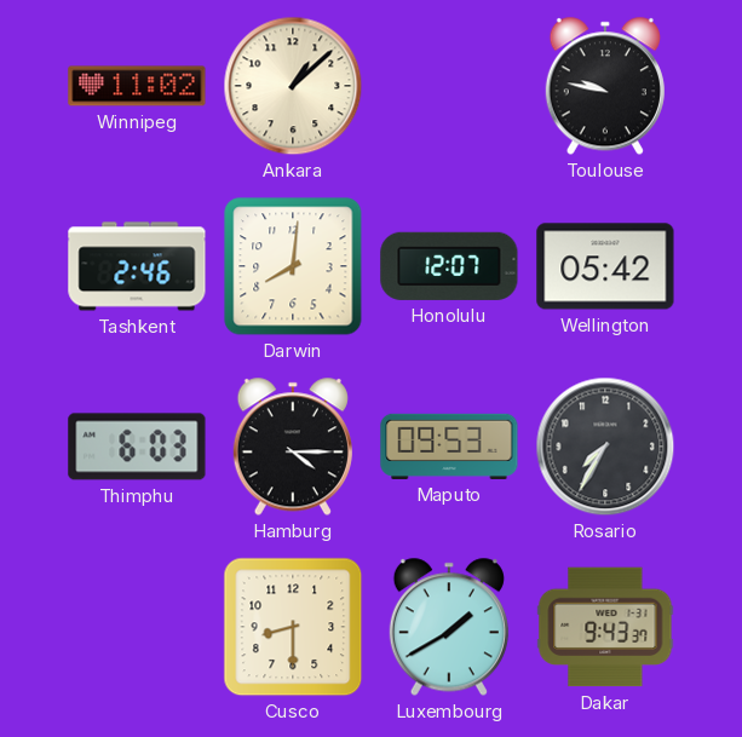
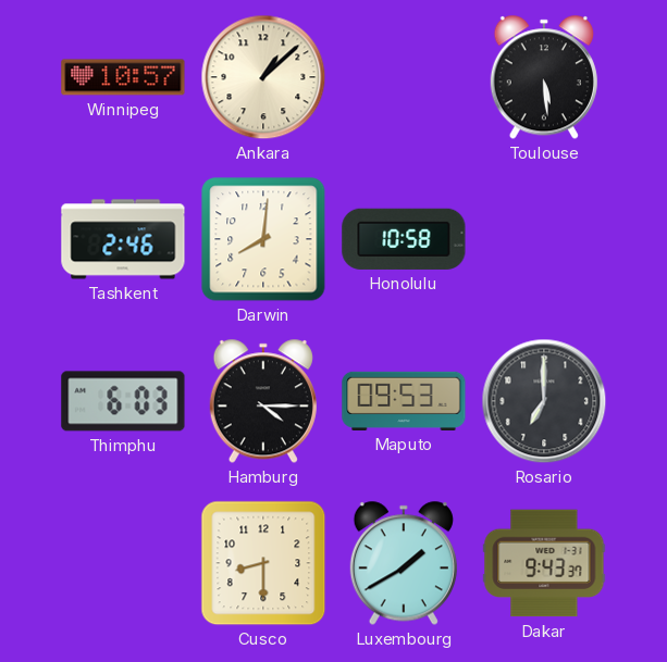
Winnipeg: 11:02 -> 10:57
Toulouse: 9:47 -> 5:29
Honolulu: 12:07 -> 10:58
Wellington: 05:42 -> none
Rosario: 7:35 -> 7:00
